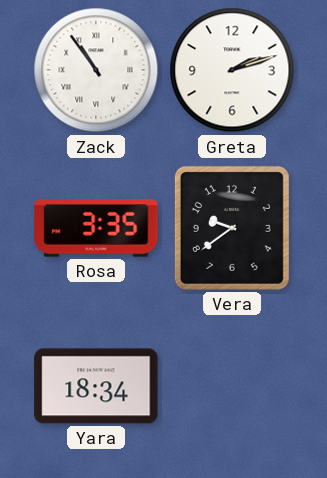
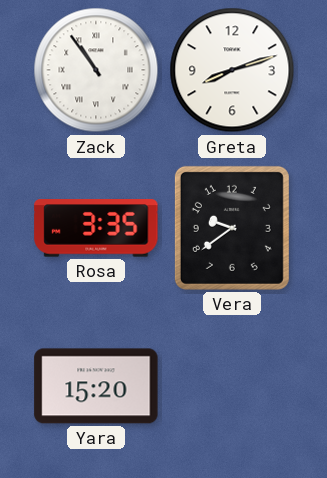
Greta: 2:12 -> 8:12
Yara: 18:34 -> 15:20
